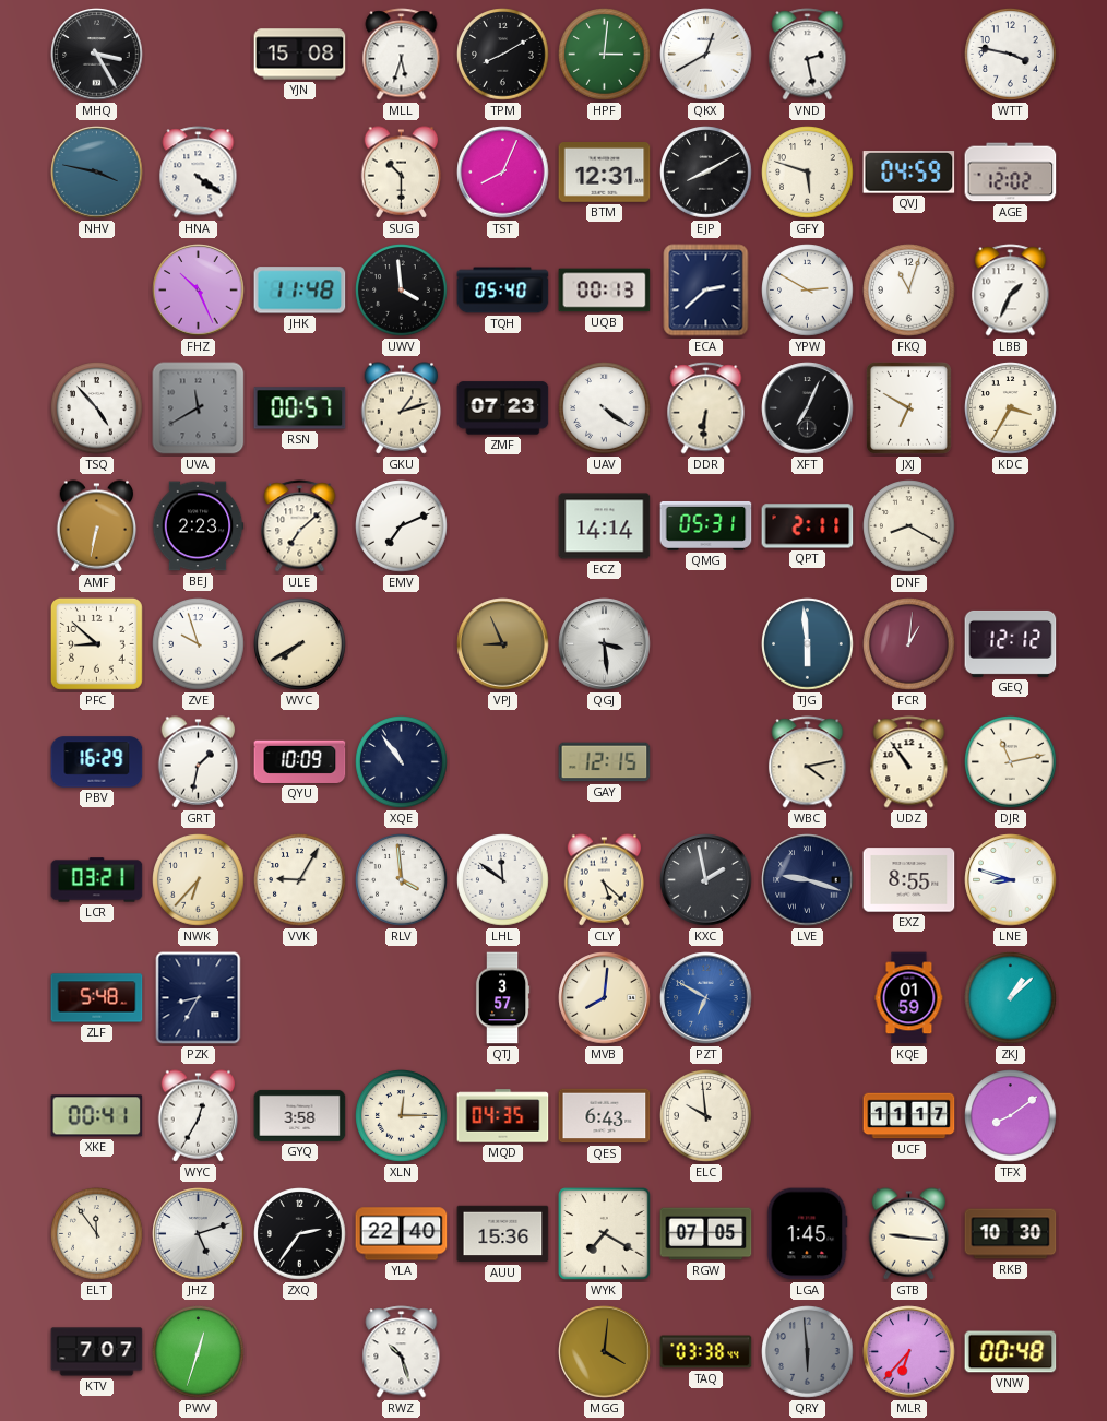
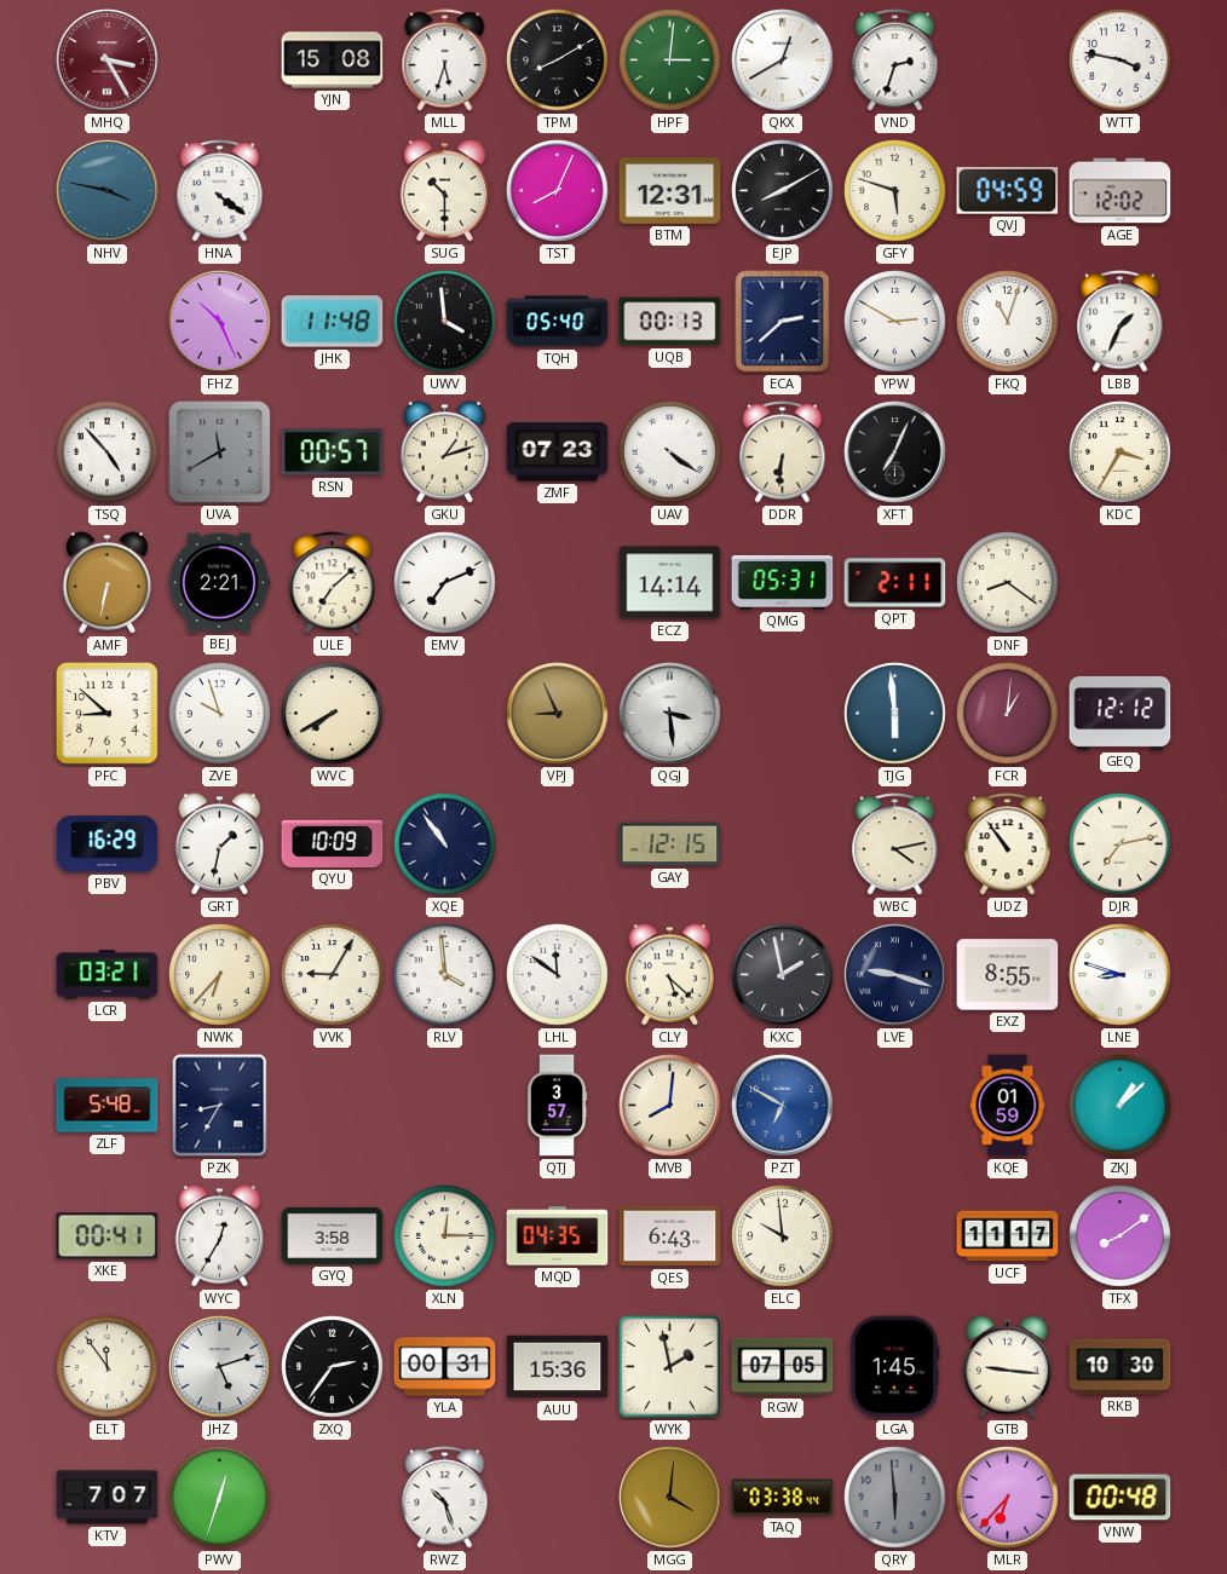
MHQ dial: black -> burgundy
VND: 2:28 -> 2:33
JXJ: 6:50 -> none
BEJ: 2:23 -> 2:21
DNF: 8:20 -> 8:21
DJR: 11:13 -> 7:13
YLA: 22:40 -> 00:31
WYK: 7:20 -> 1:58
